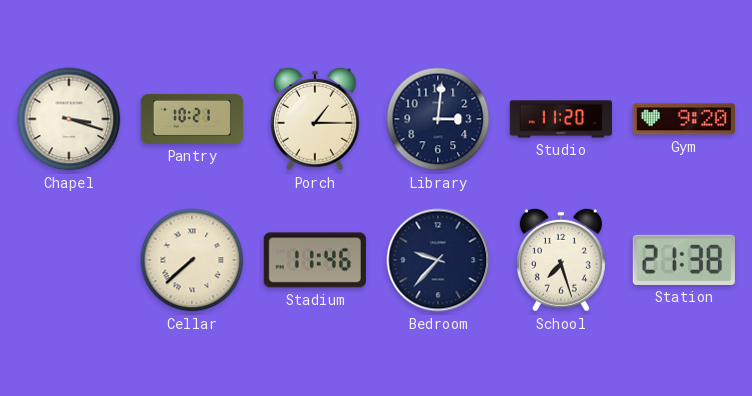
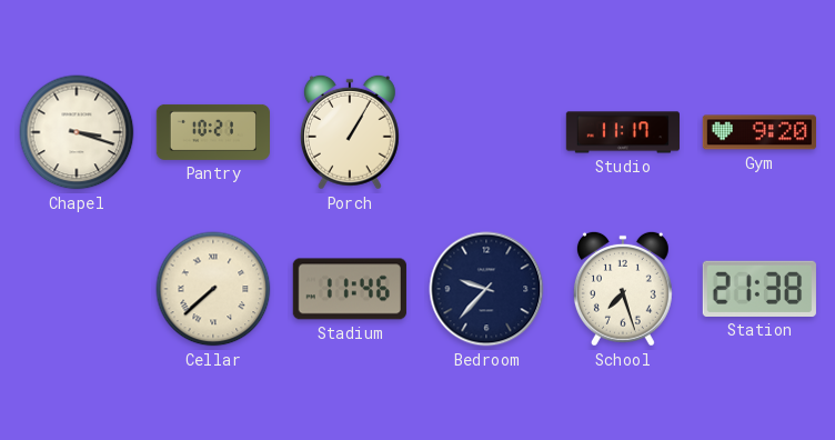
Porch: 1:15 -> 1:05
Library: 3:01 -> none
Studio: 11:20 -> 11:17
